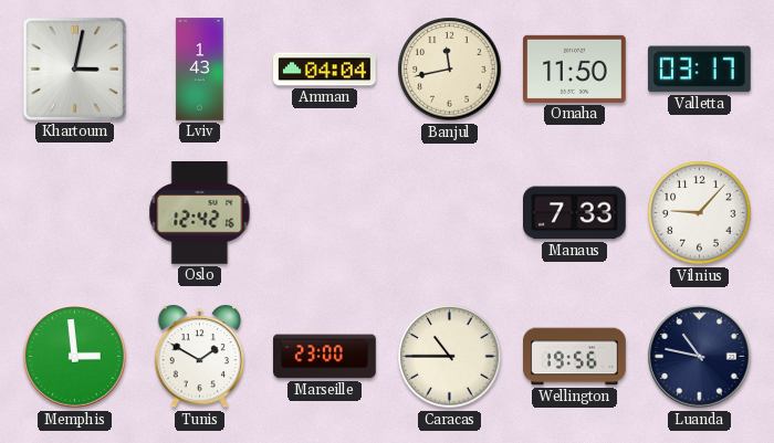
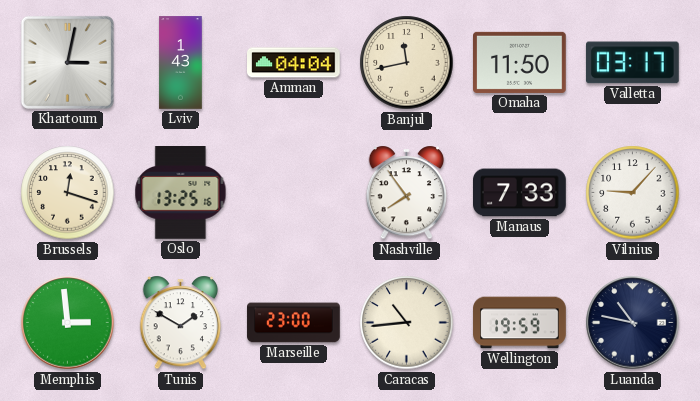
Brussels: none -> 12:18
Oslo: 12:42 -> 13:25
Nashville: none -> 7:54
Caracas: 10:45 -> 10:44
Wellington: 19:56 -> 19:59
